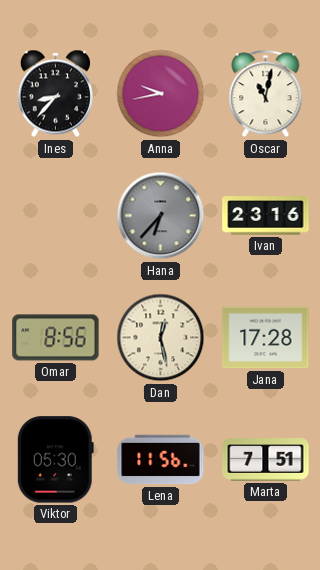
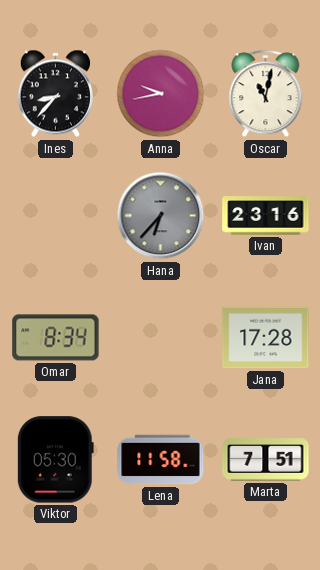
Omar: 8:56 -> 8:34
Dan: 12:28 -> none
Lena: 11:56 -> 11:58
